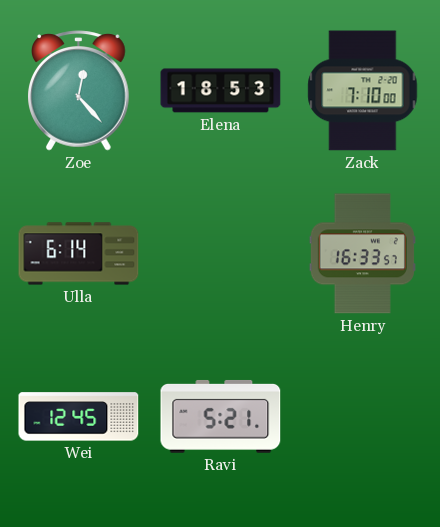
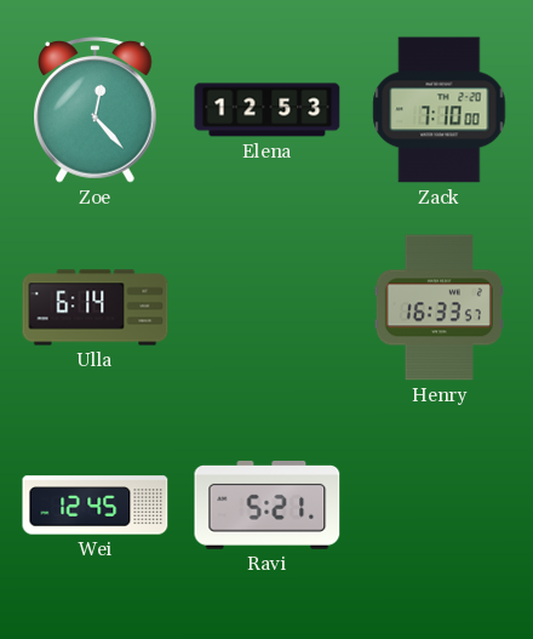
Elena: 18:53 -> 12:53
